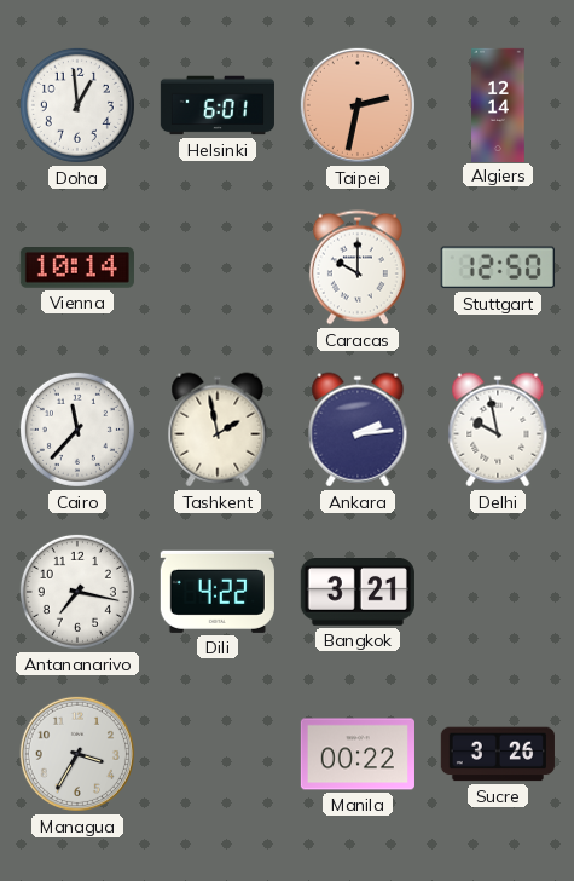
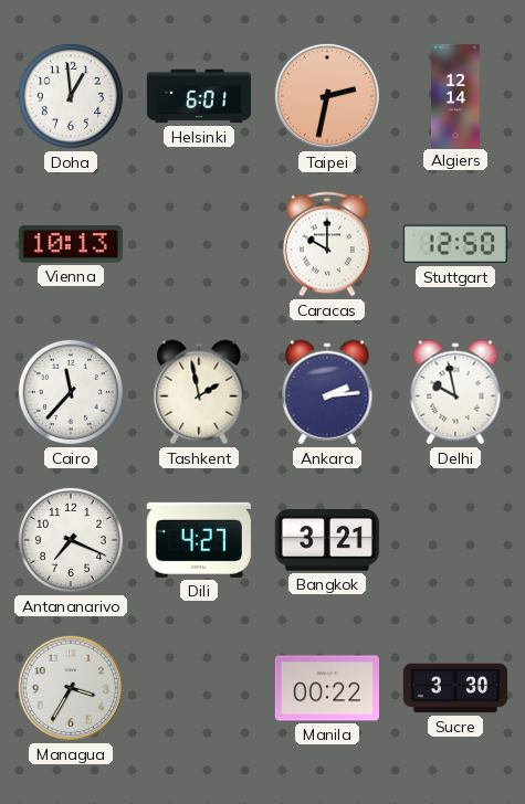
Vienna: 10:14 -> 10:13
Antananarivo: 7:17 -> 7:19
Dili: 4:22 -> 4:27
Sucre: 3:26 -> 3:30
